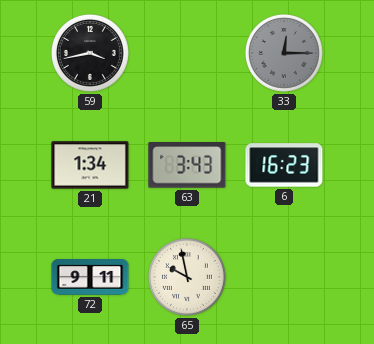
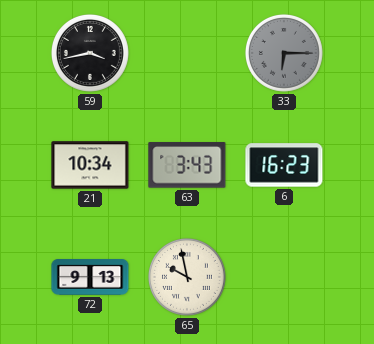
33: 12:15 -> 6:15
21: 1:34 -> 10:34
72: 9:11 -> 9:13
